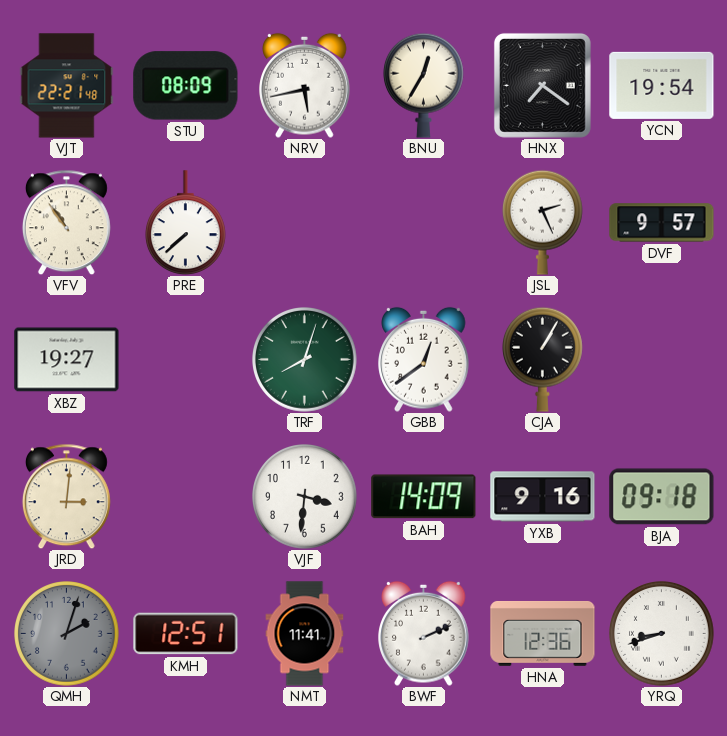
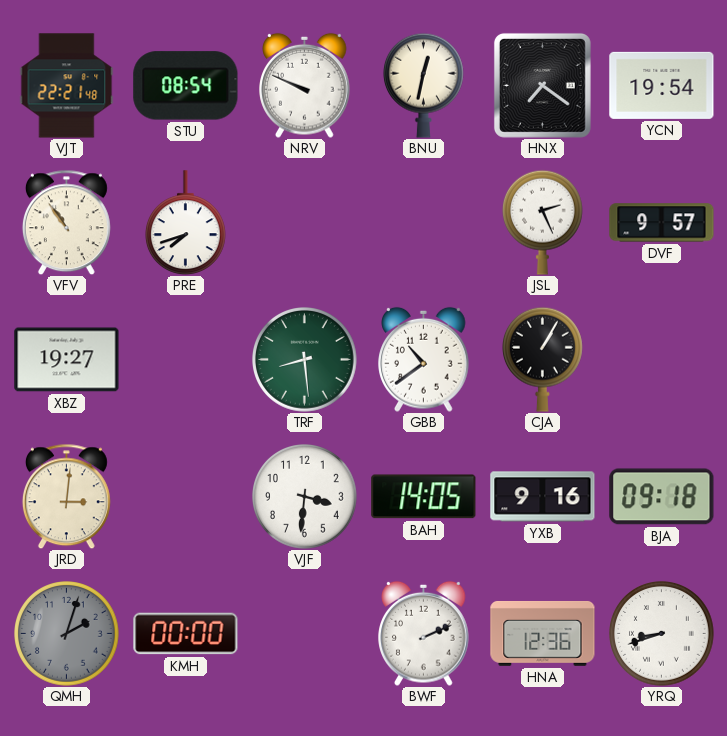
STU: 08:09 -> 08:54
NRV: 5:43 -> 9:49
BNU: 12:35 -> 12:32
PRE: 7:38 -> 7:42
TRF: 8:03 -> 8:29
GBB: 12:39 -> 10:39
BAH: 14:09 -> 14:05
KMH: 12:51 -> 00:00
NMT: 11:41 -> none
